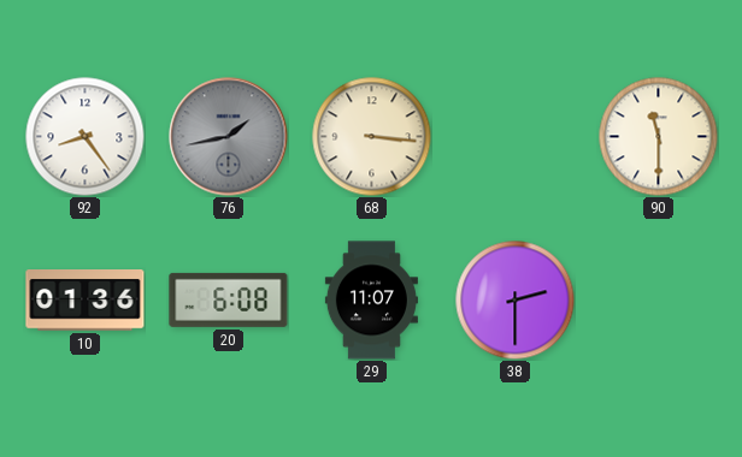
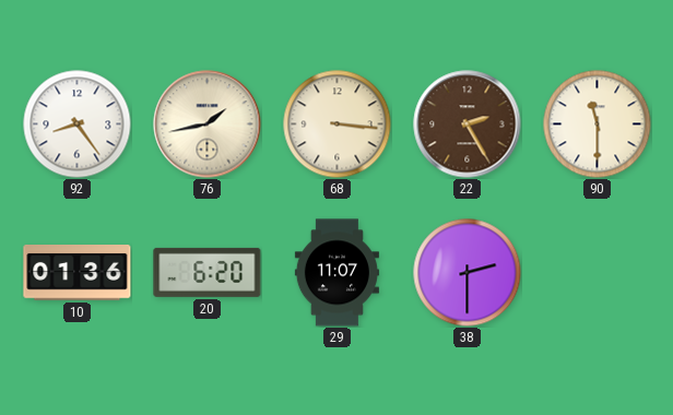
76 dial: grey -> cream
22: none -> 2:25
20: 6:08 -> 6:20
